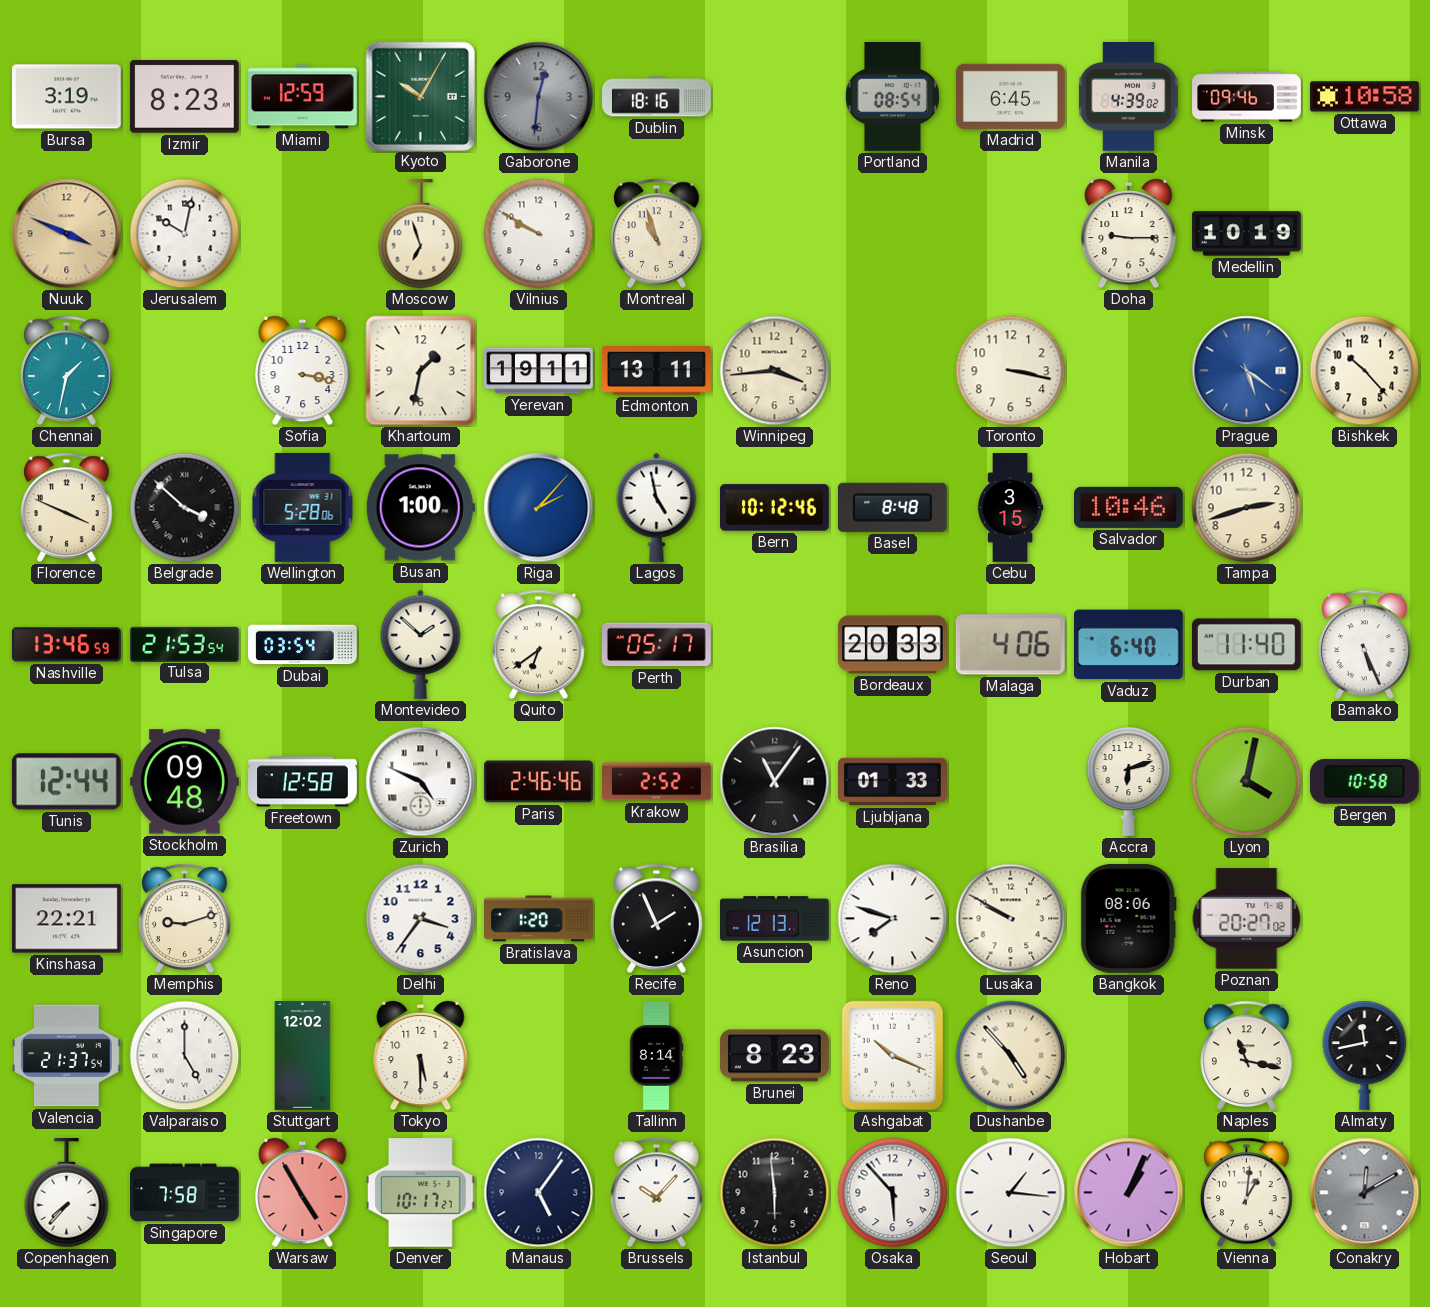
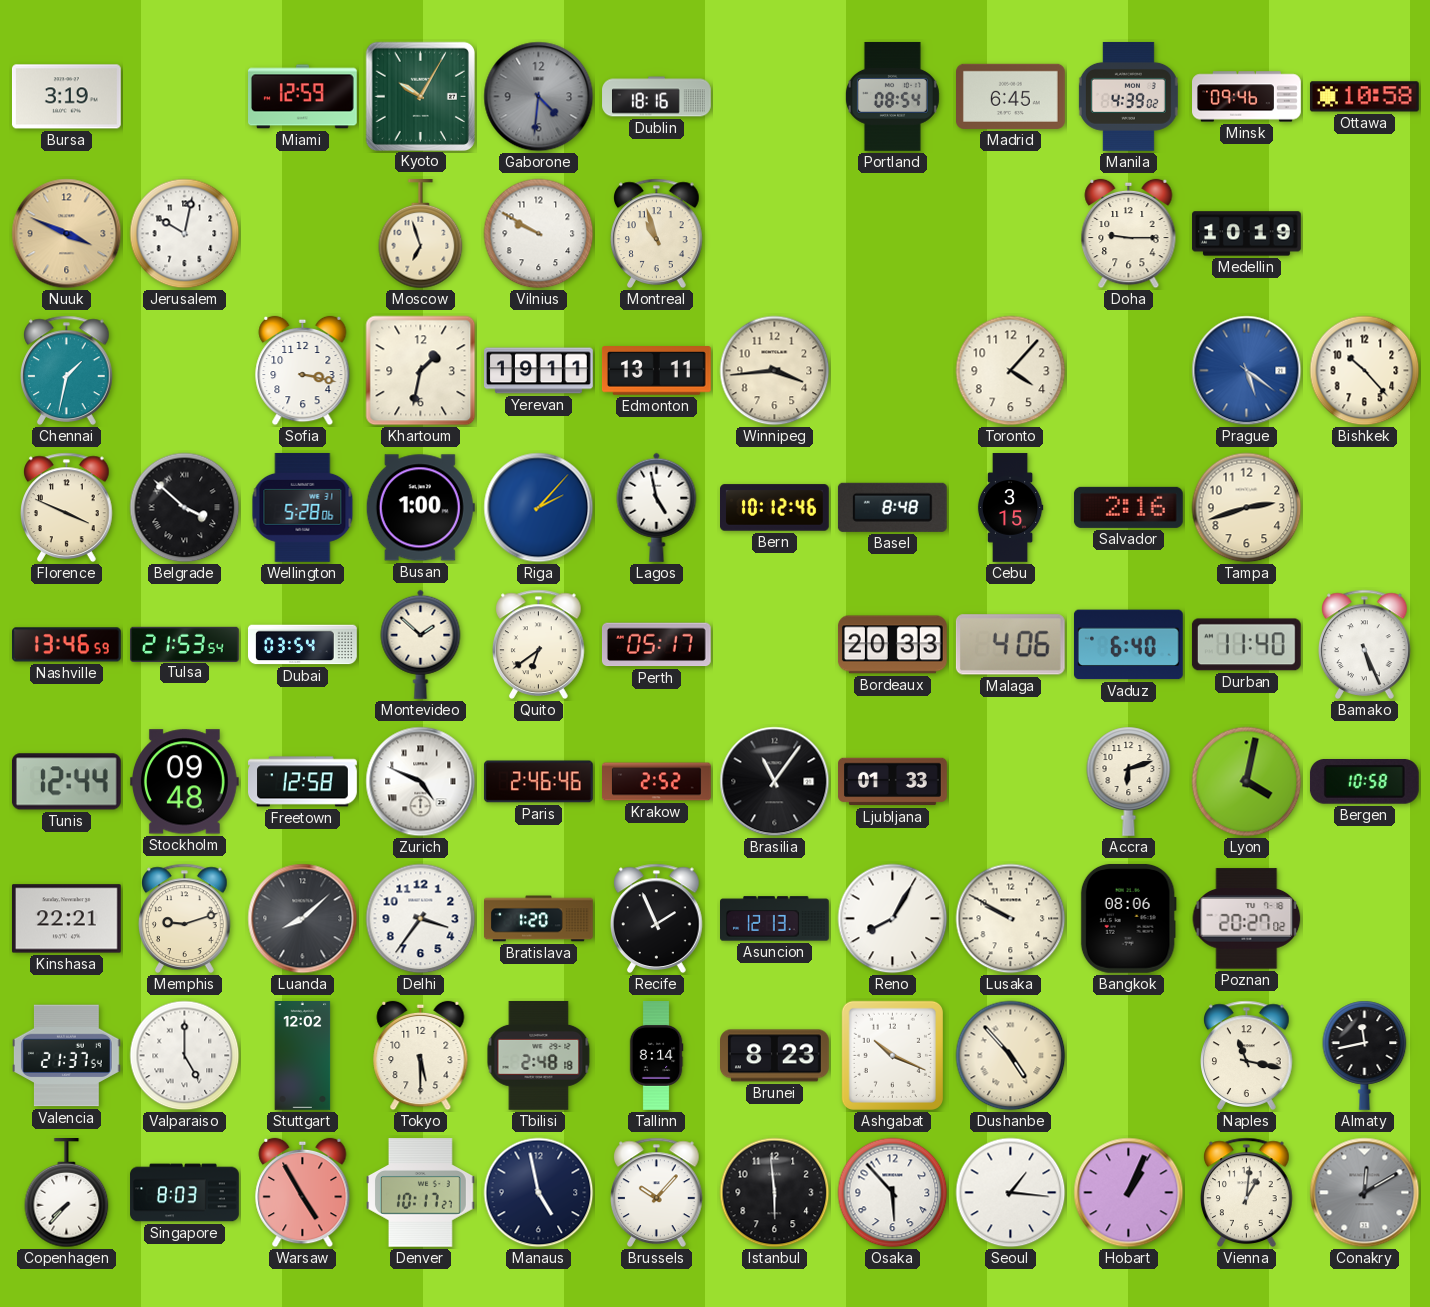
Izmir: 8:23 -> none
Gaborone: 12:31 -> 4:31
Toronto: 3:17 -> 4:07
Salvador: 10:46 -> 2:16
Luanda: none -> 8:08
Reno: 7:48 -> 8:05
Tbilisi: none -> 2:48
Singapore: 7:58 -> 8:03
Manaus: 5:06 -> 4:58
